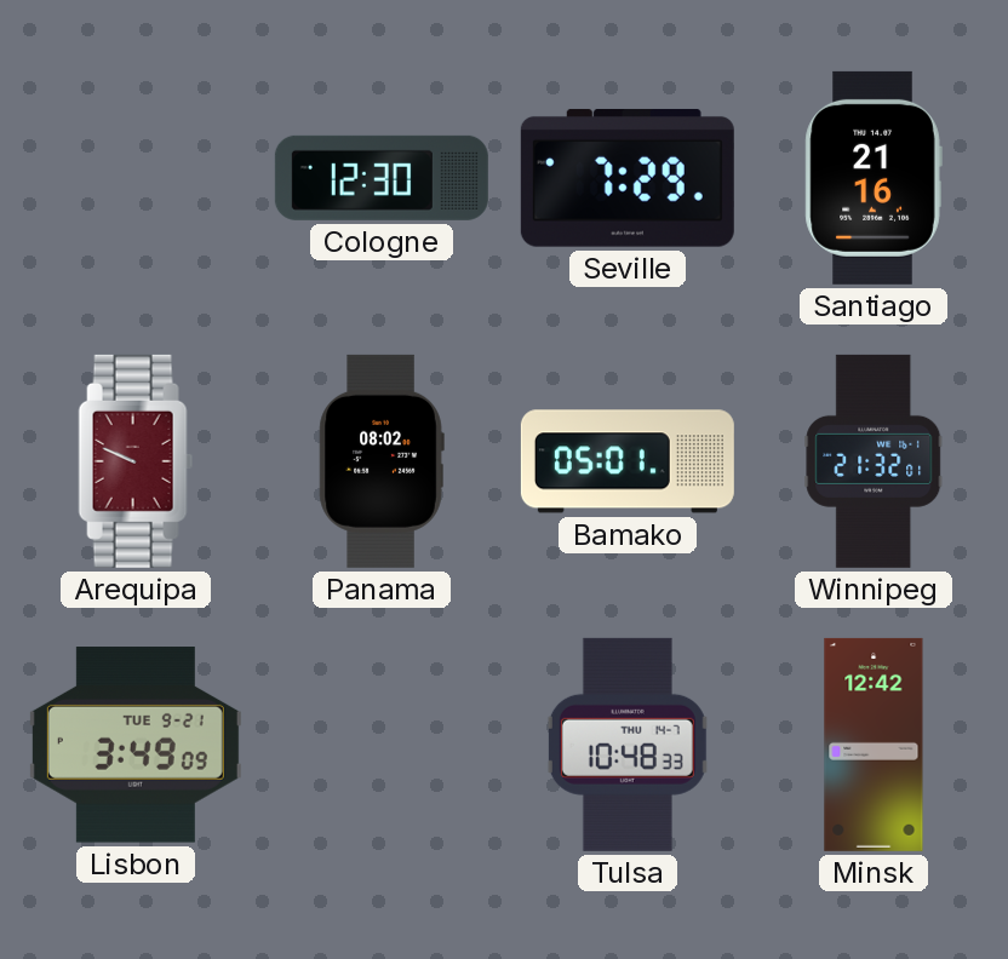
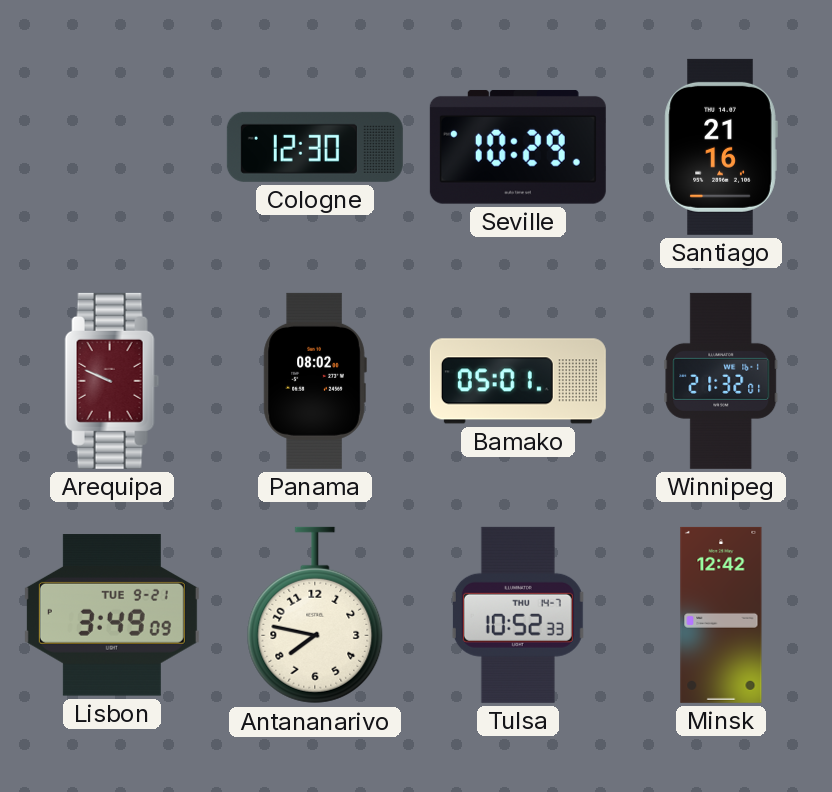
Seville: 7:29 -> 10:29
Antananarivo: none -> 7:47
Tulsa: 10:48 -> 10:52
